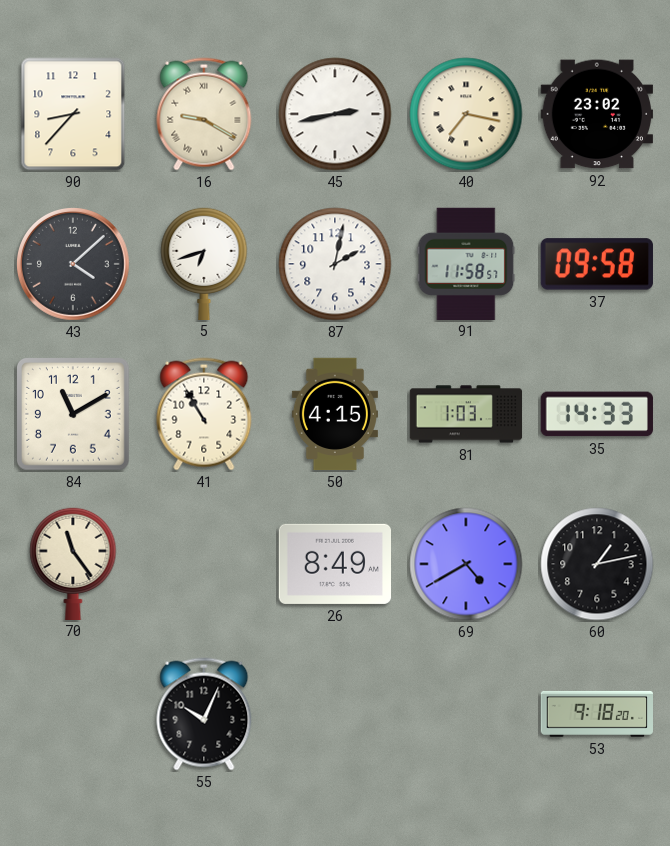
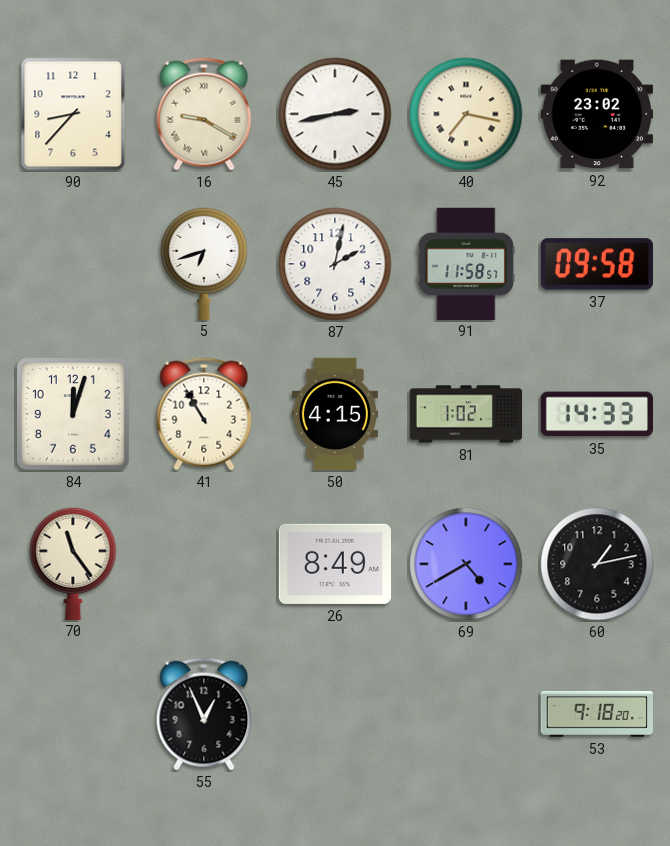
43: 4:08 -> none
84: 11:10 -> 12:03
81: 1:03 -> 1:02
55: 10:04 -> 12:56
